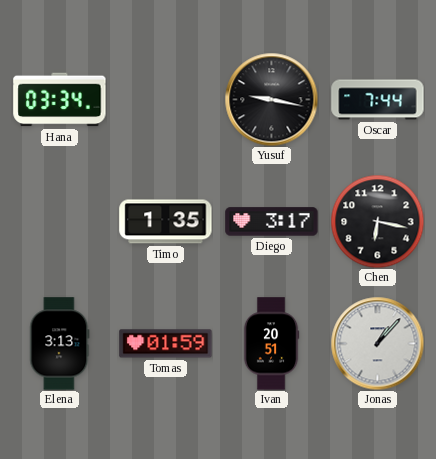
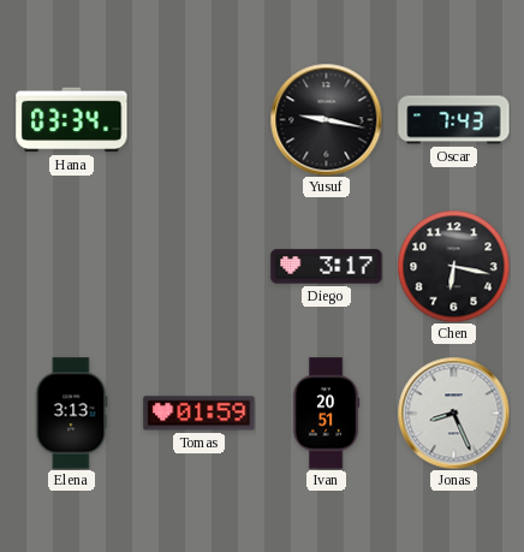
Oscar: 7:44 -> 7:43
Timo: 1:35 -> none
Jonas: 1:07 -> 8:26
